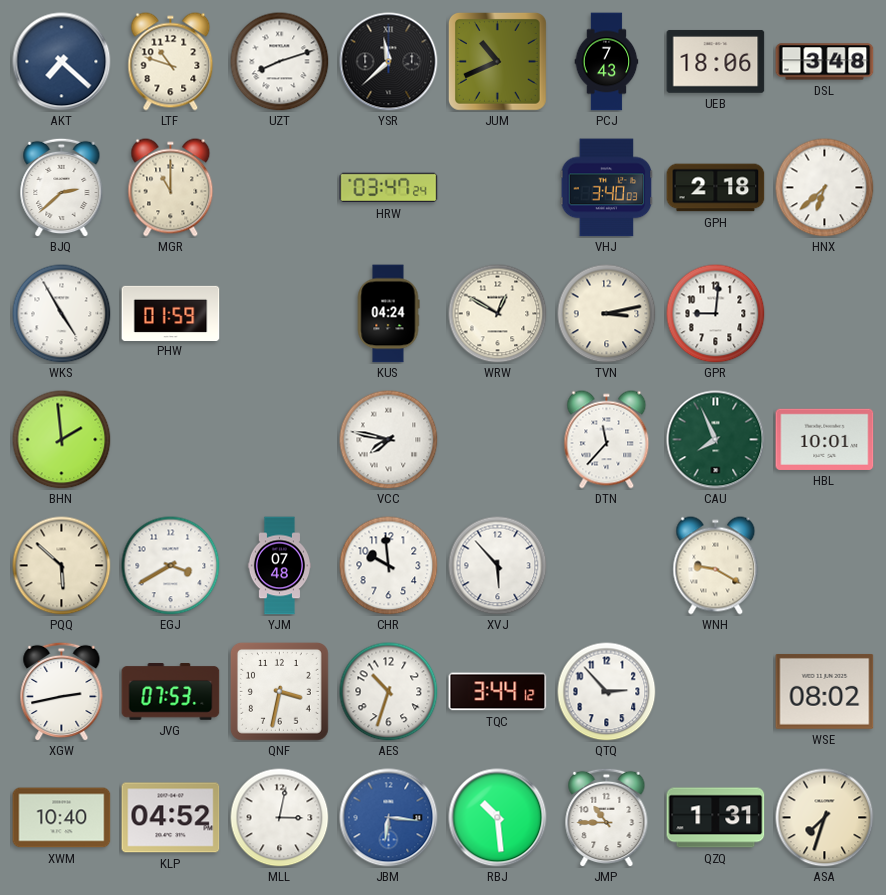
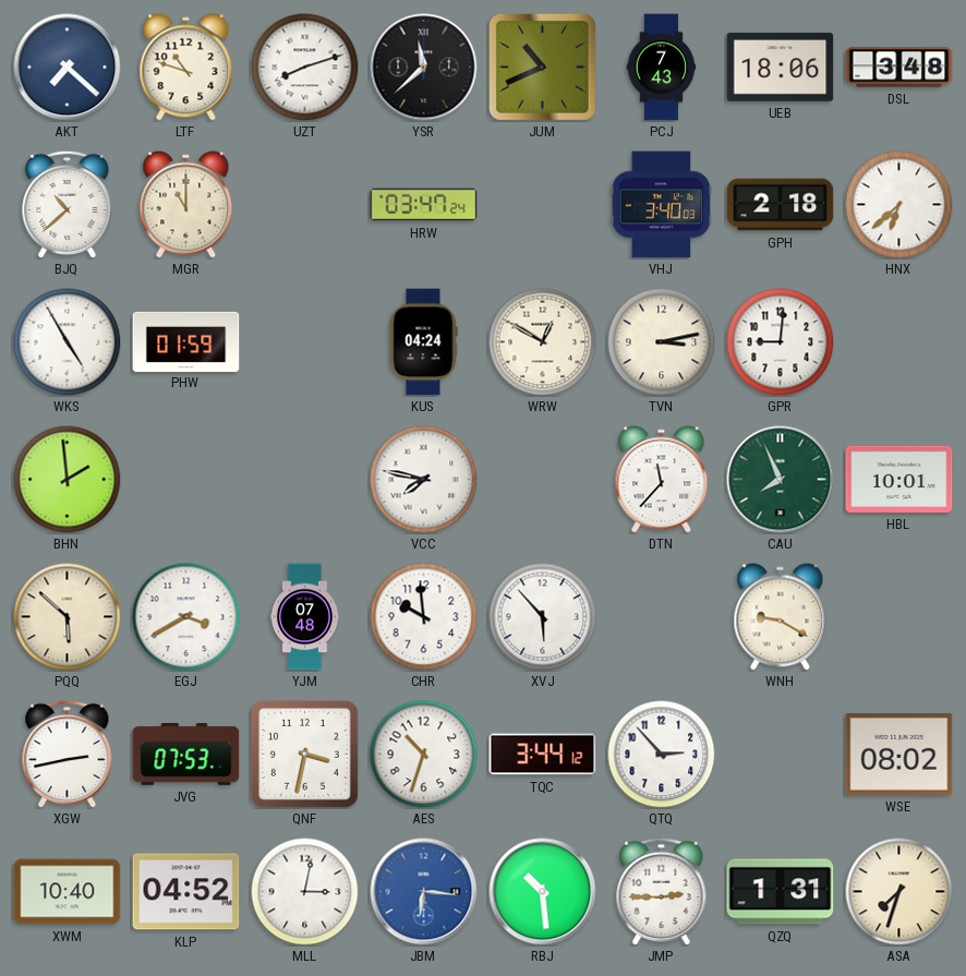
BJQ: 2:38 -> 10:38
JMP: 10:45 -> 2:45
